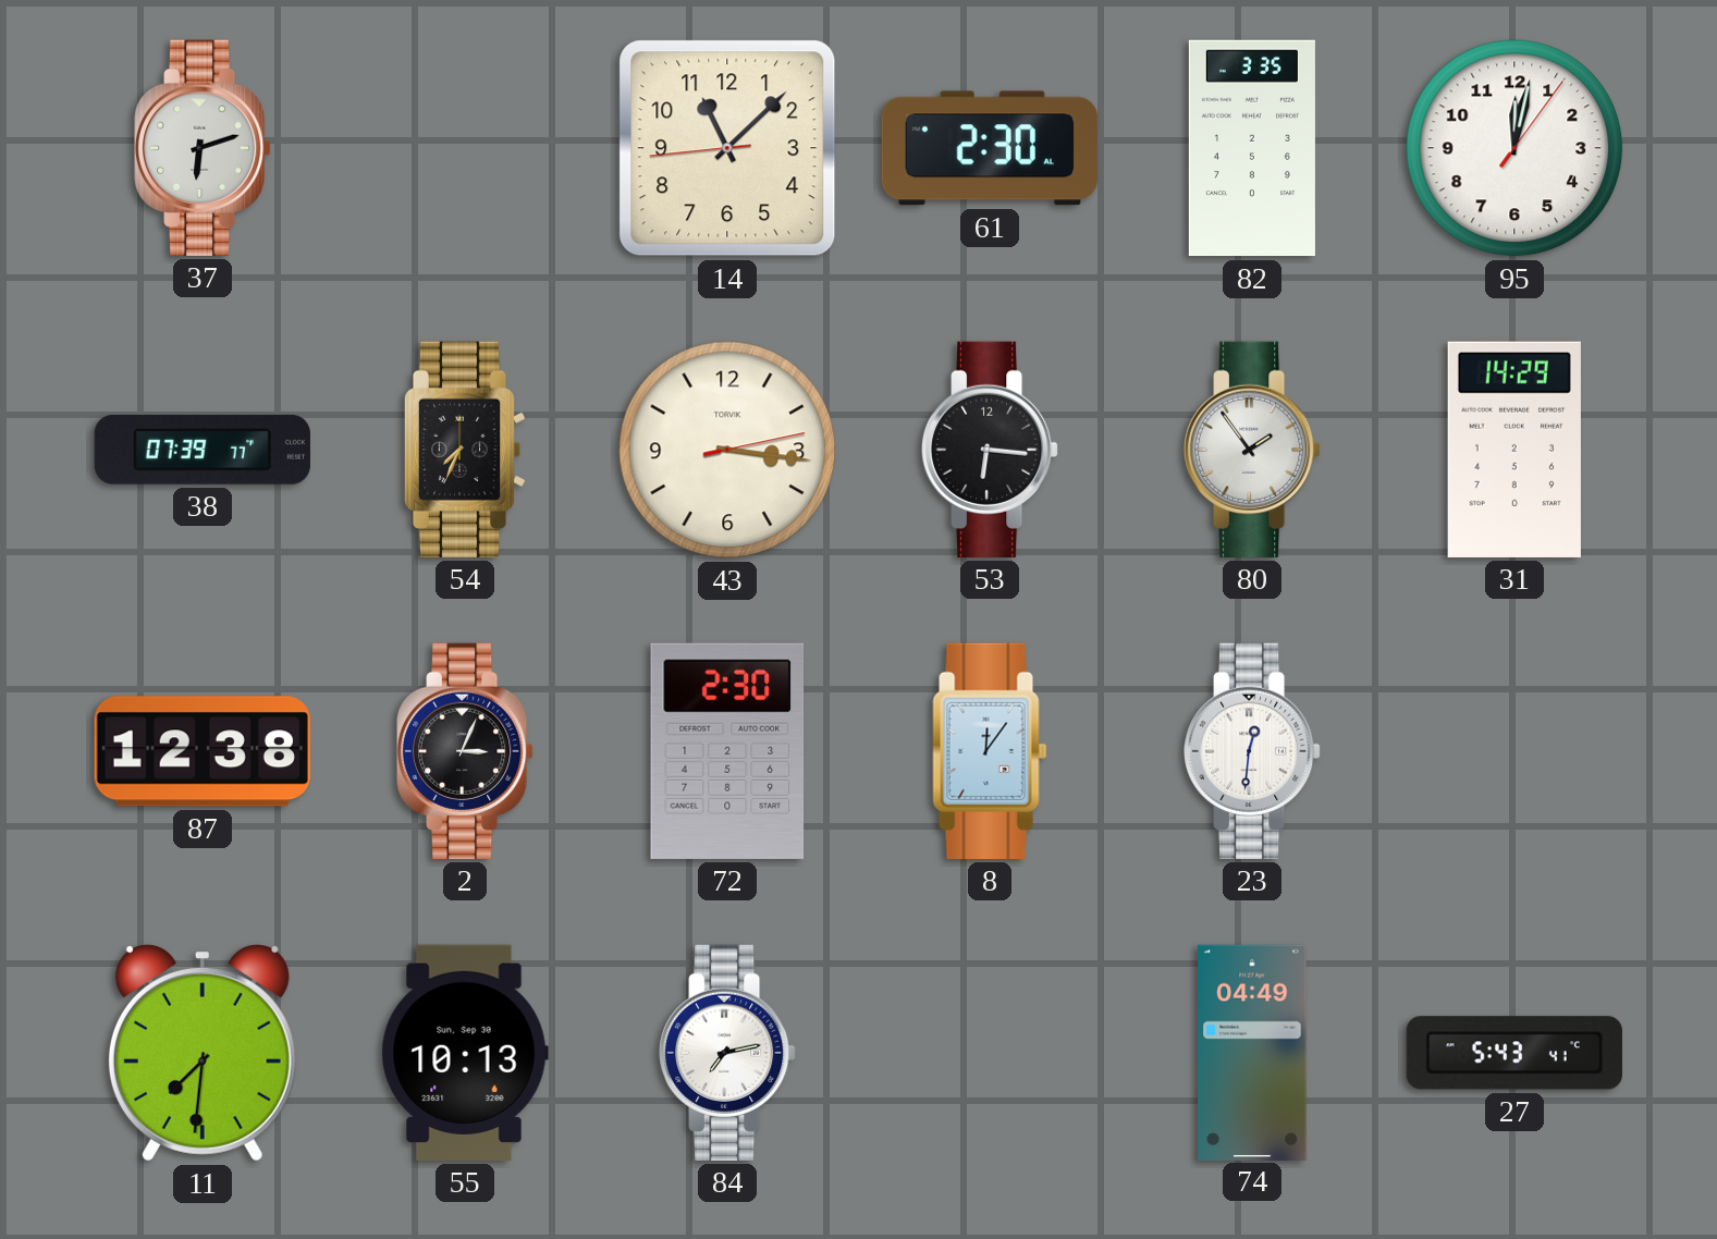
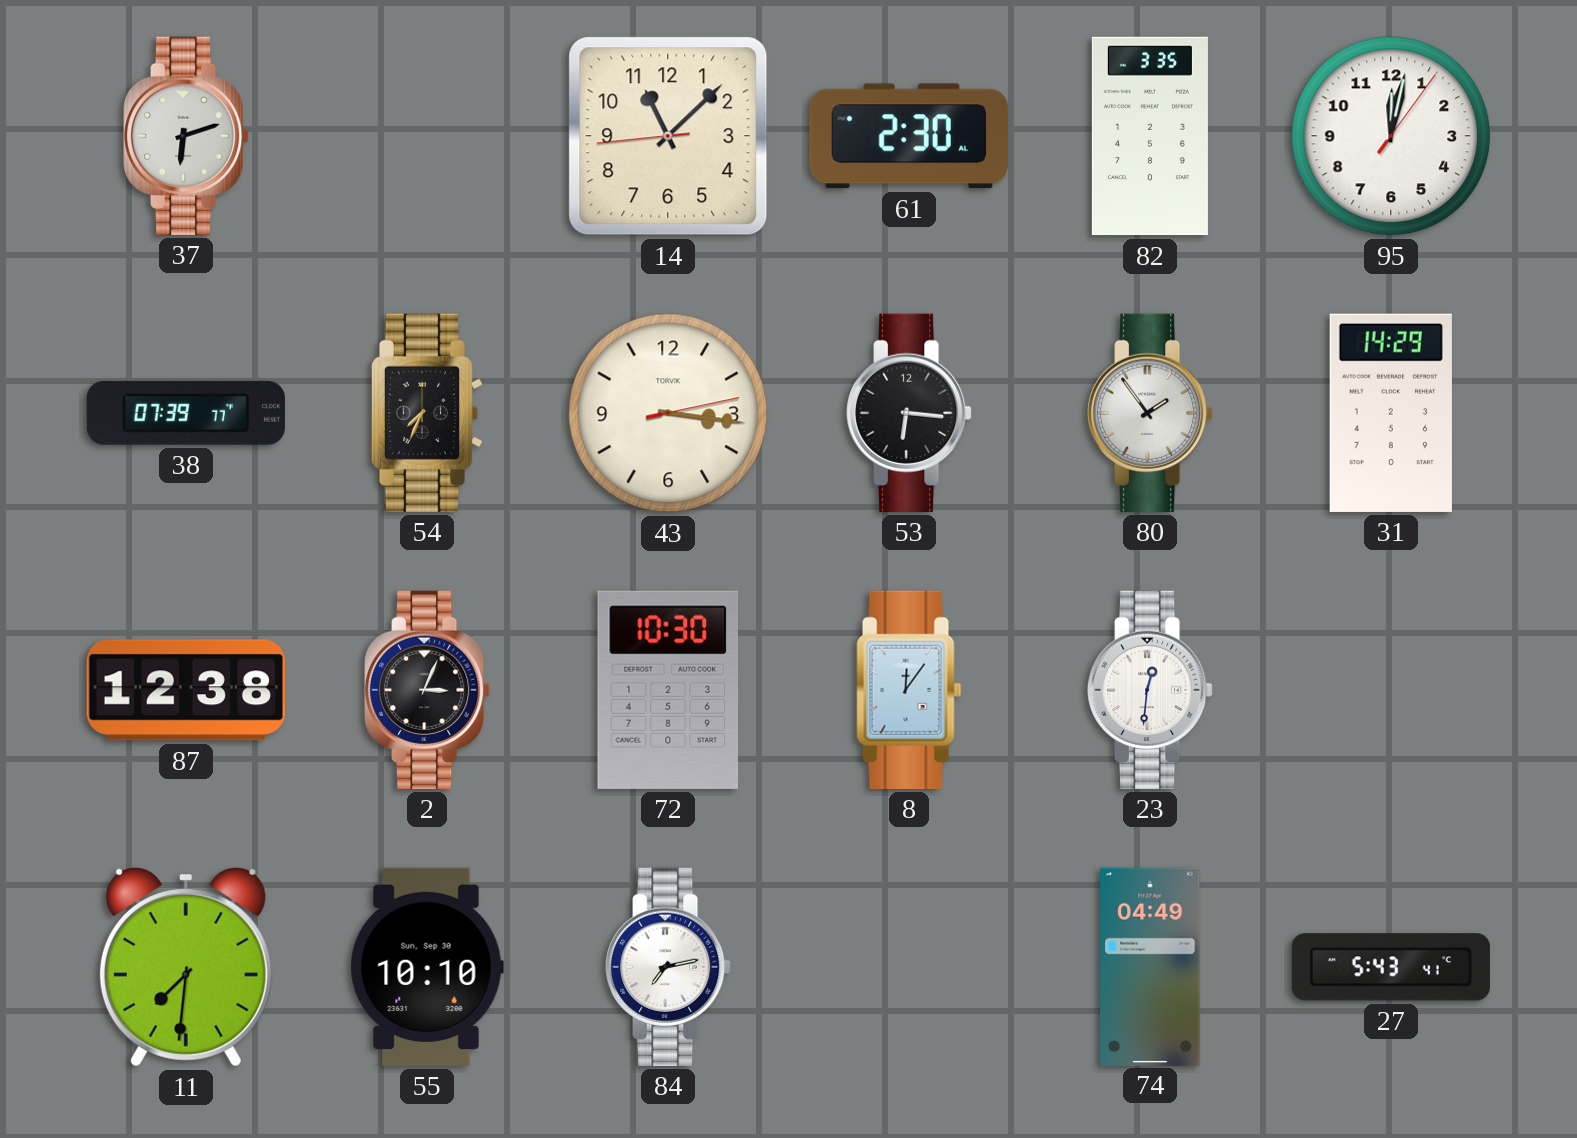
72: 2:30 -> 10:30
55: 10:13 -> 10:10
